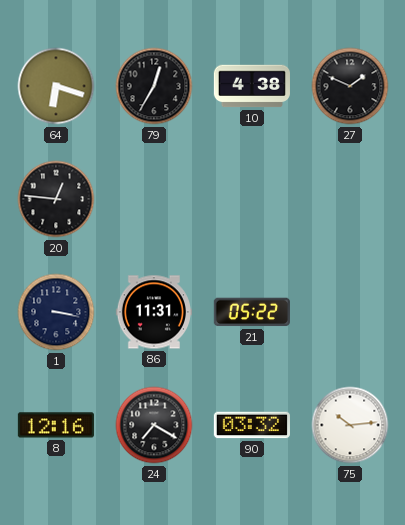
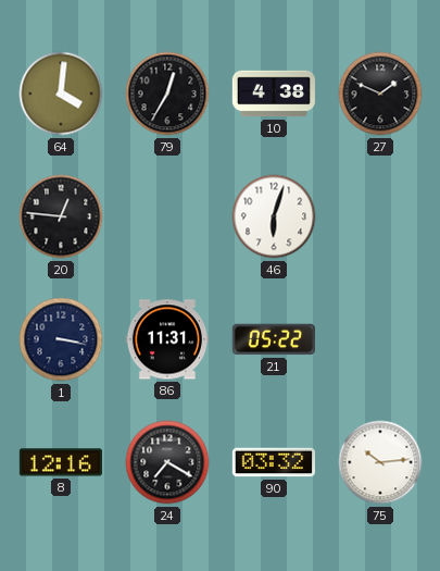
64: 6:18 -> 4:01
46: none -> 6:03
